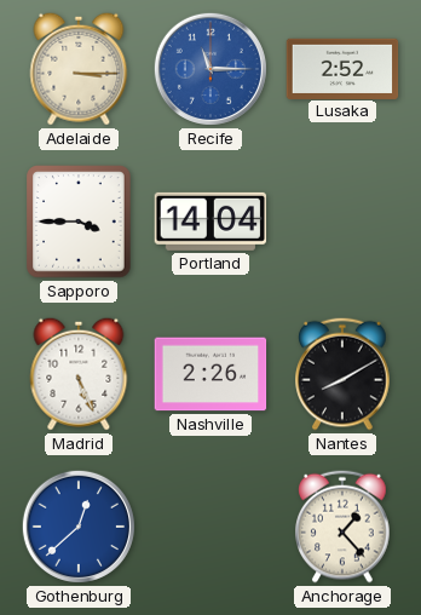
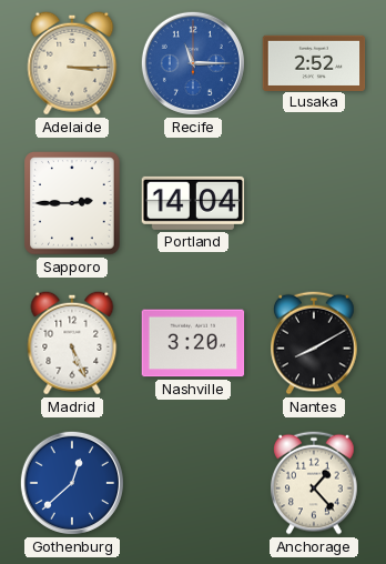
Sapporo: 3:45 -> 2:45
Nashville: 2:26 -> 3:20
